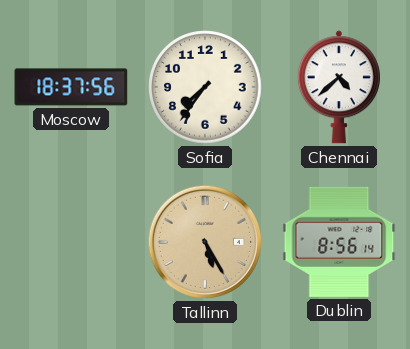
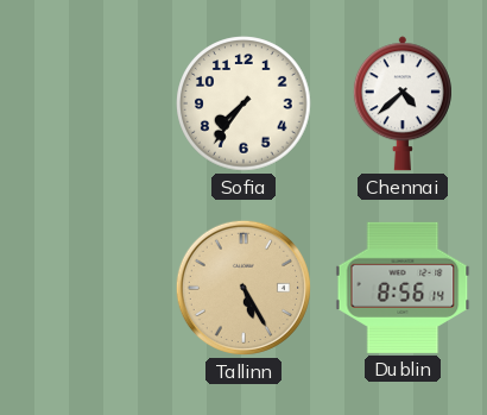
Moscow: 18:37 -> none
